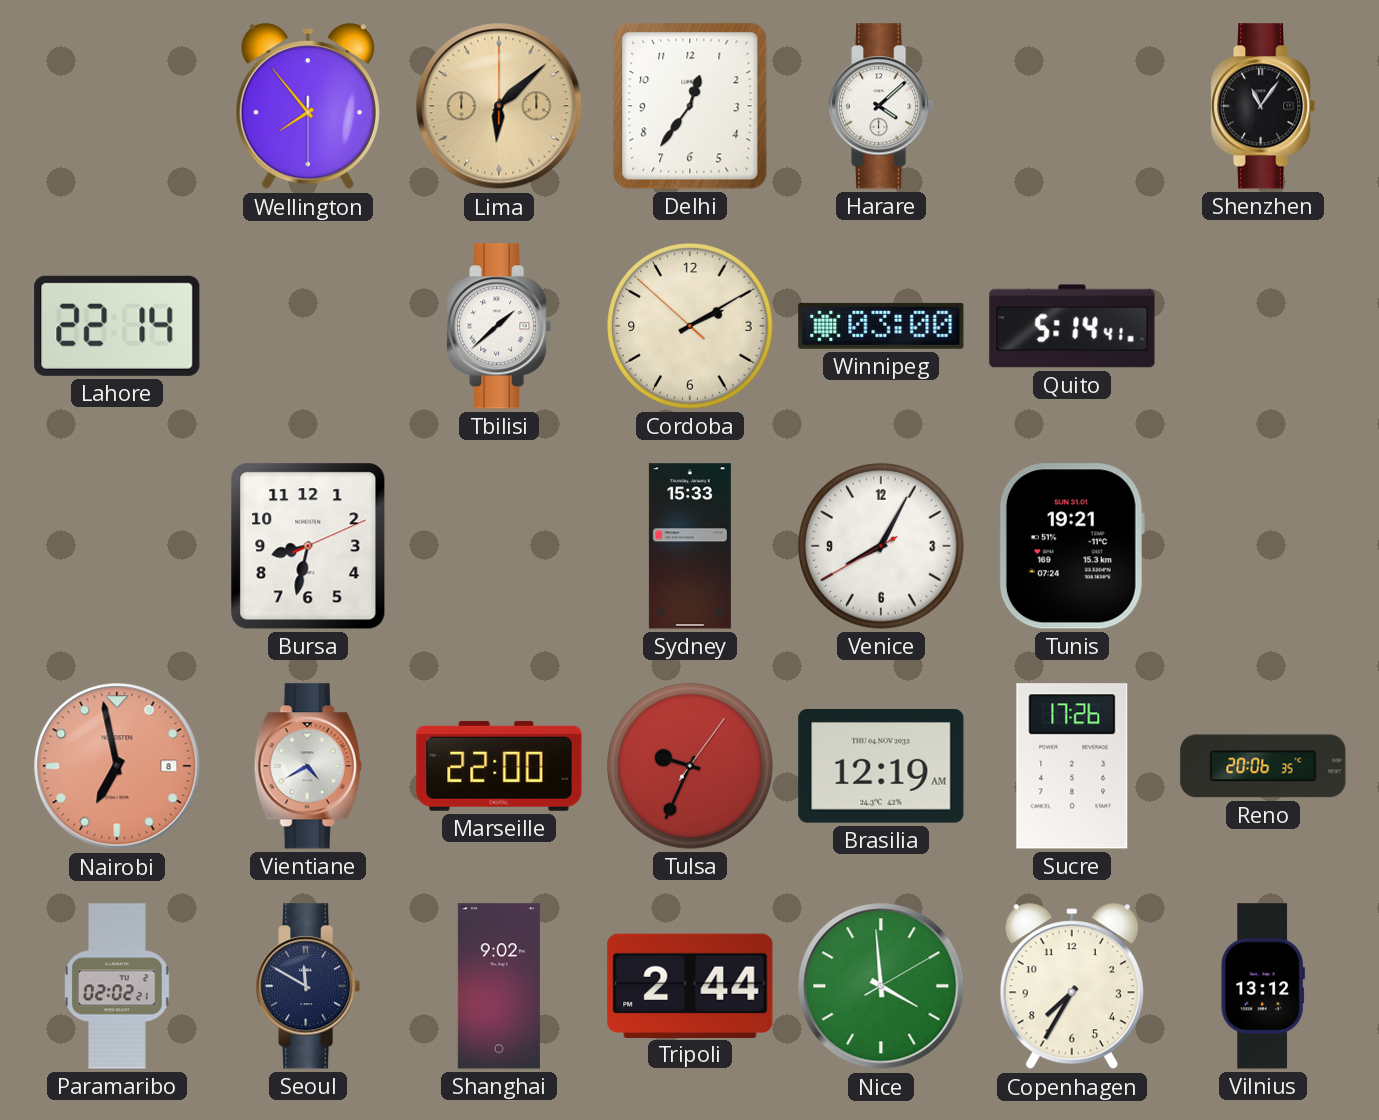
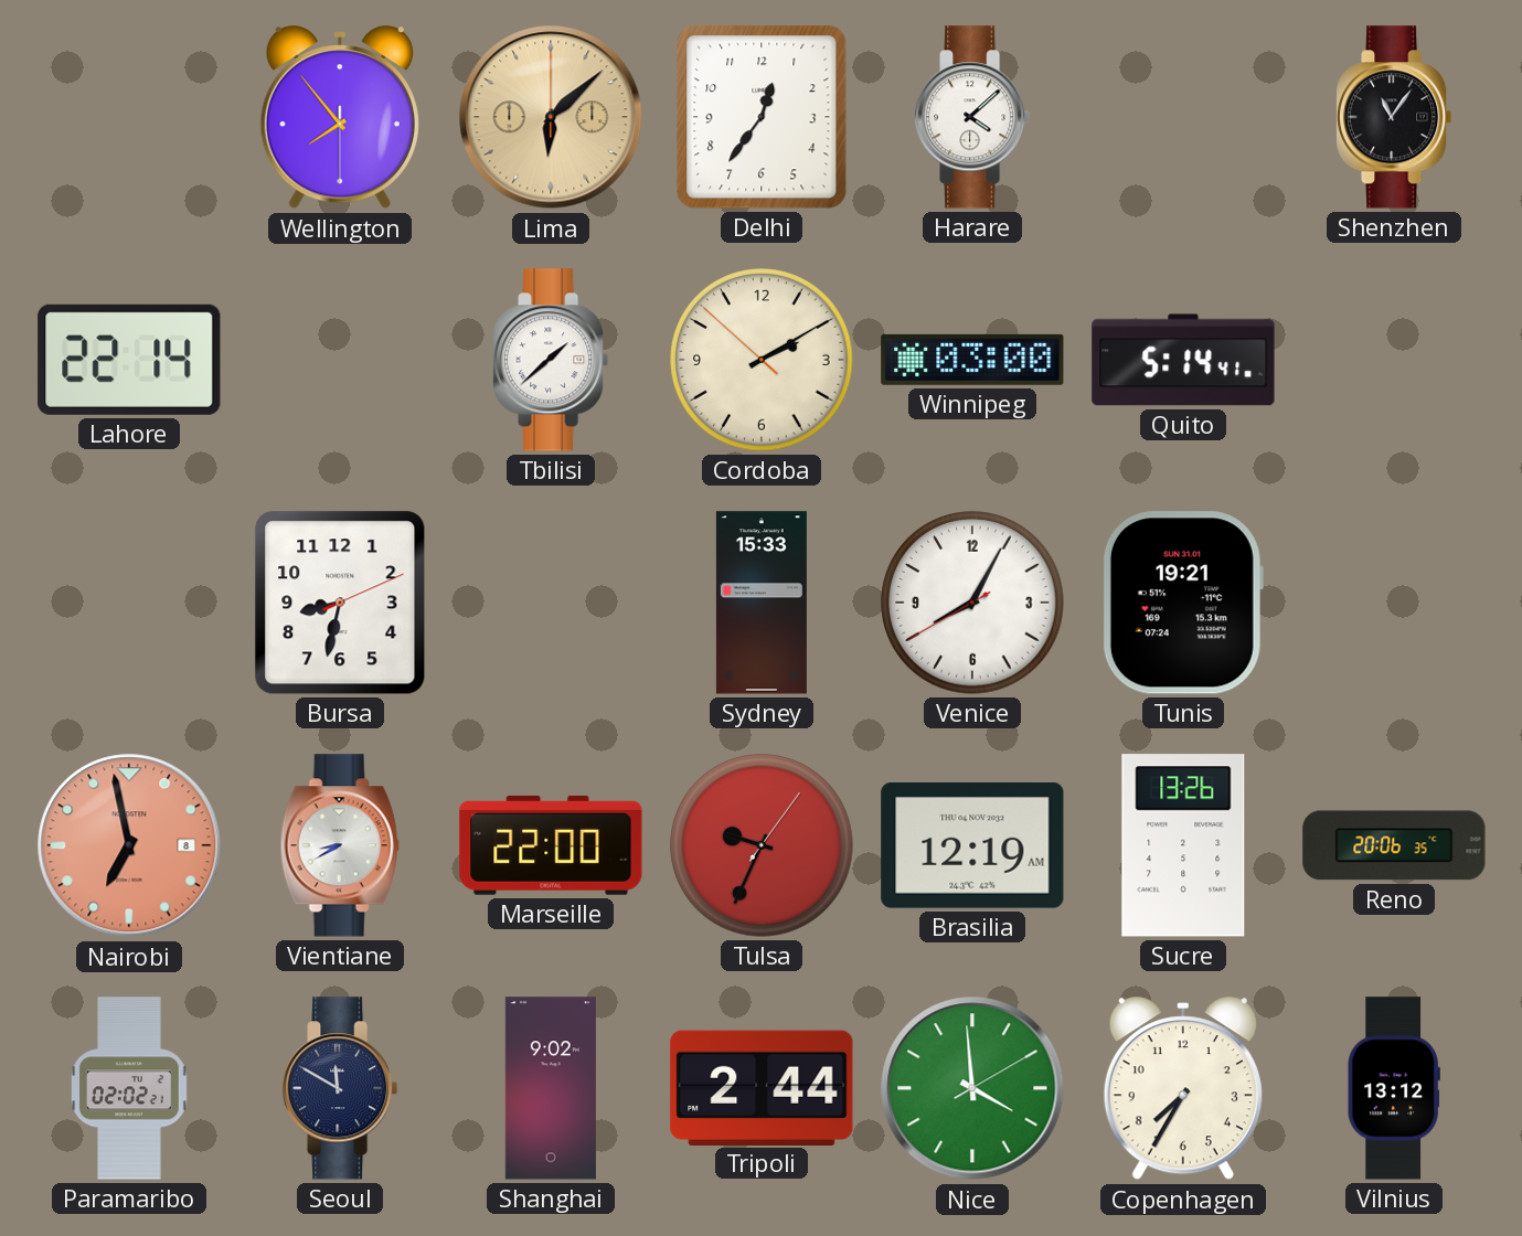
Vientiane: 4:40 -> 8:40
Sucre: 17:26 -> 13:26
